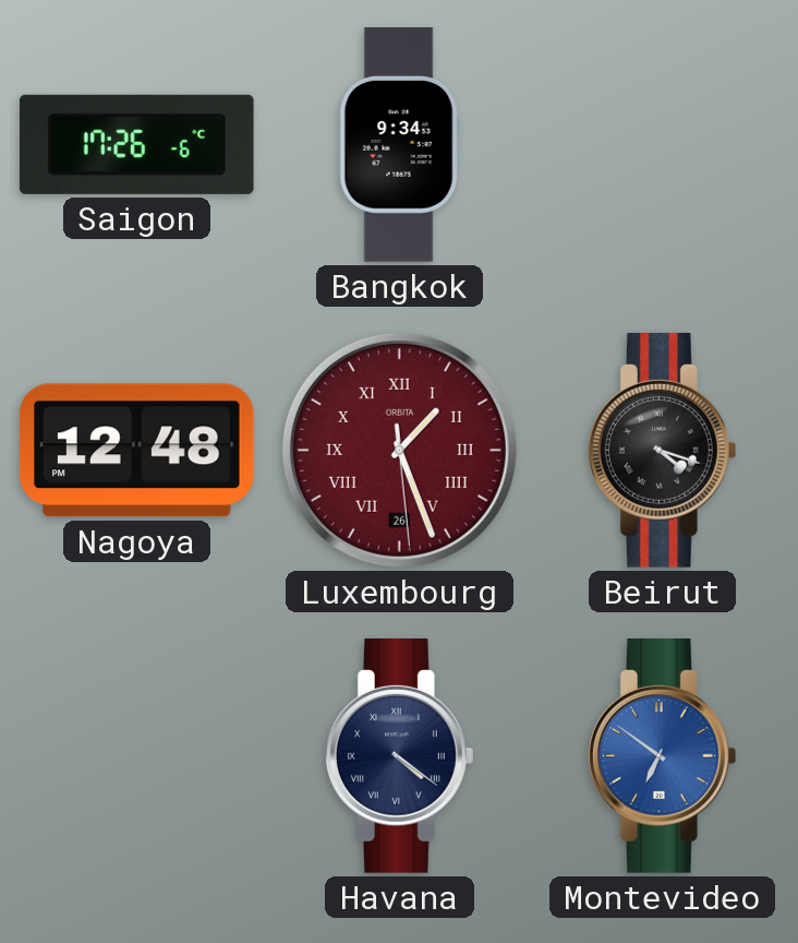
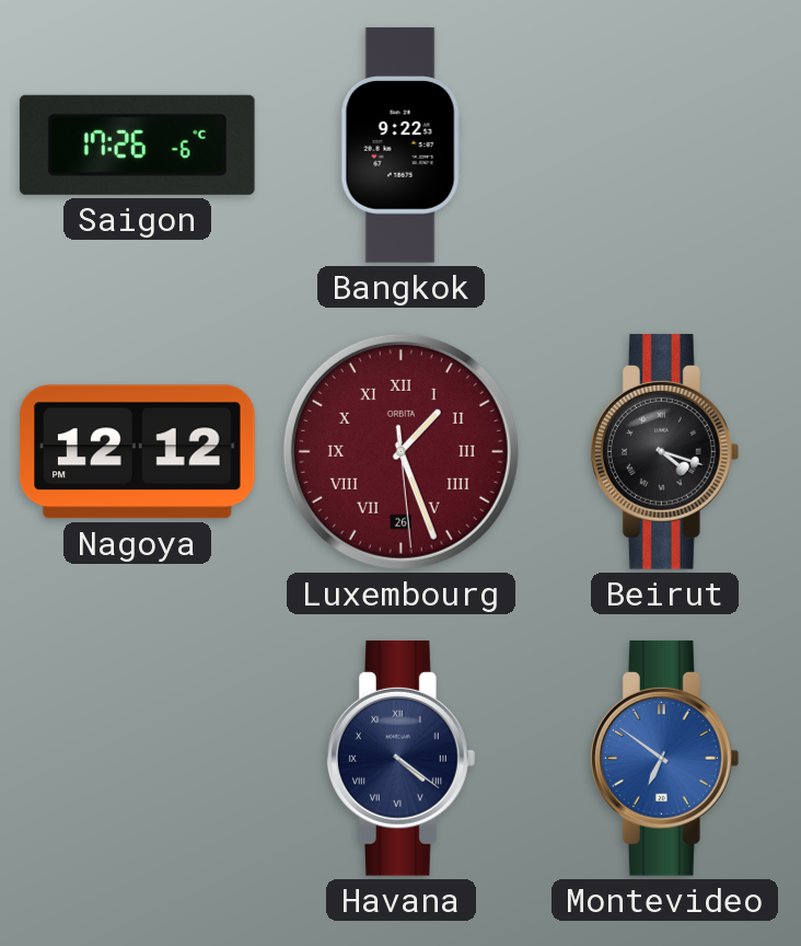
Bangkok: 9:34 -> 9:22
Nagoya: 12:48 -> 12:12
